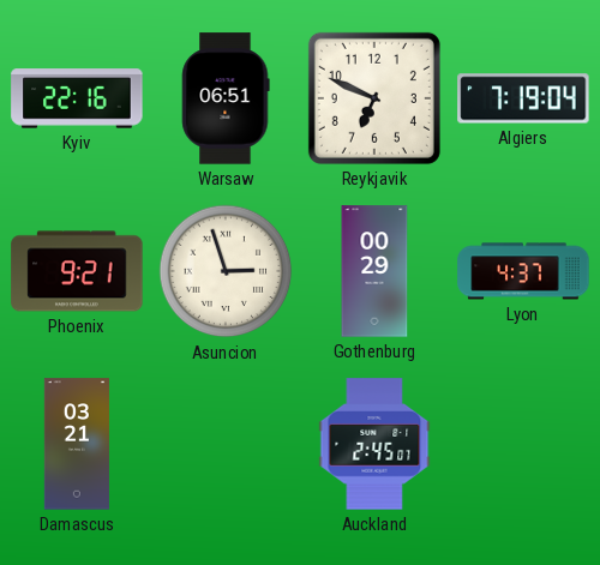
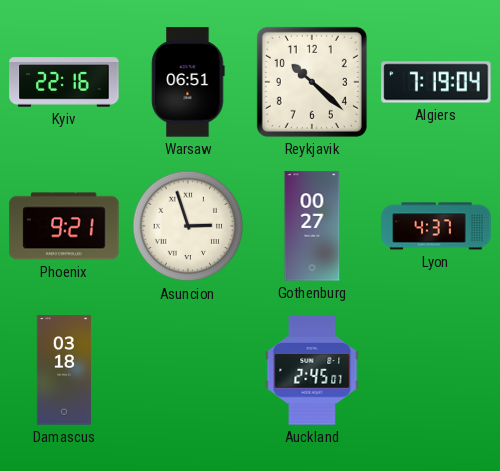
Reykjavik: 6:49 -> 10:22
Gothenburg: 00:29 -> 00:27
Damascus: 03:21 -> 03:18
